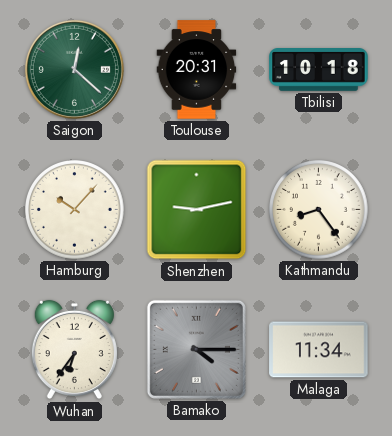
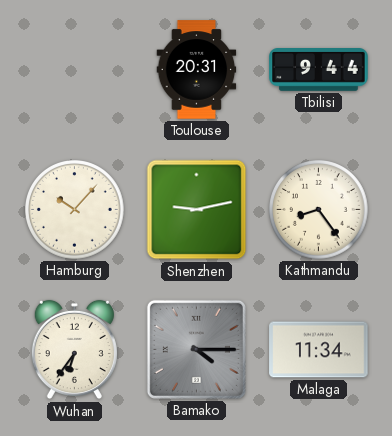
Saigon: 12:22 -> none
Tbilisi: 10:18 -> 9:44
